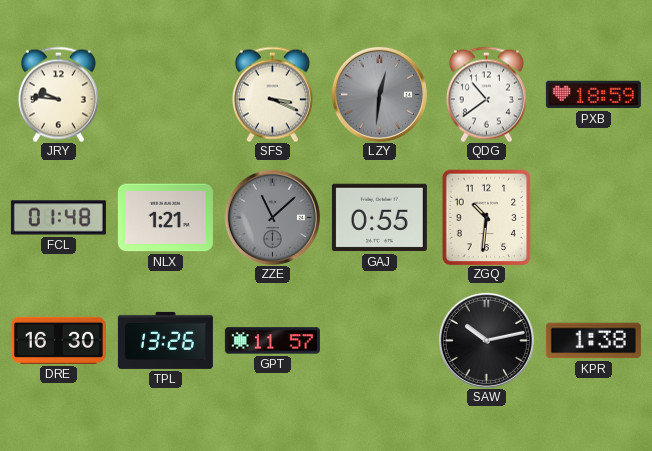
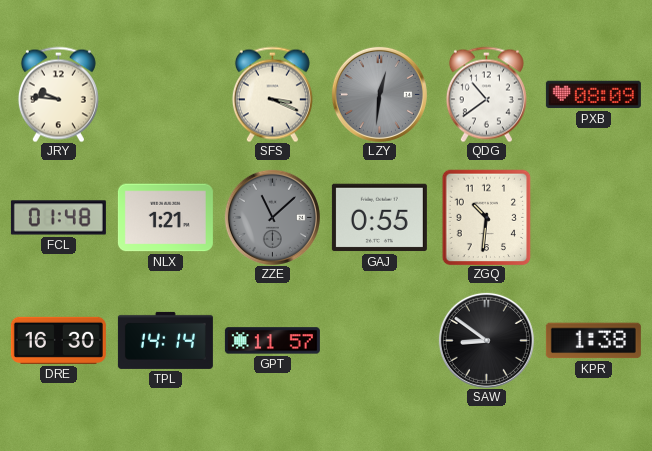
PXB: 18:59 -> 08:09
TPL: 13:26 -> 14:14
SAW: 10:13 -> 8:51
